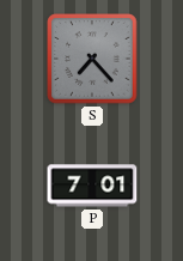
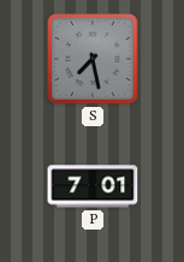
S: 7:23 -> 7:28
